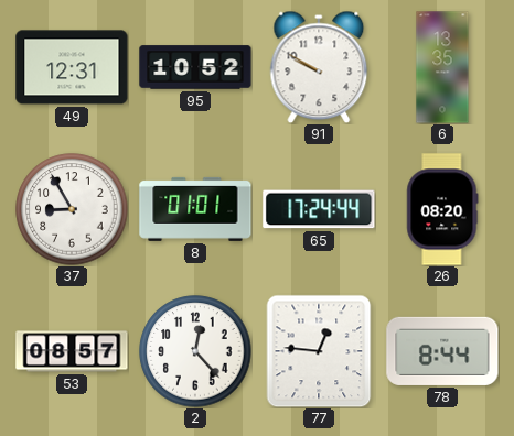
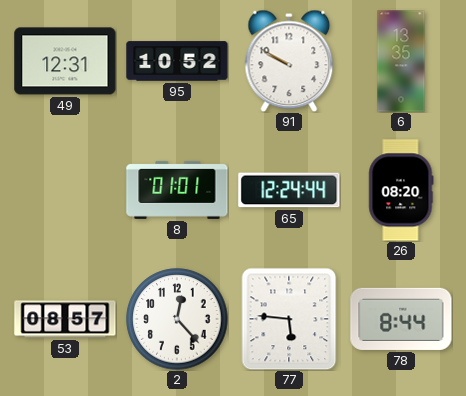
37: 8:55 -> none
65: 17:24 -> 12:24
77: 12:46 -> 5:46
